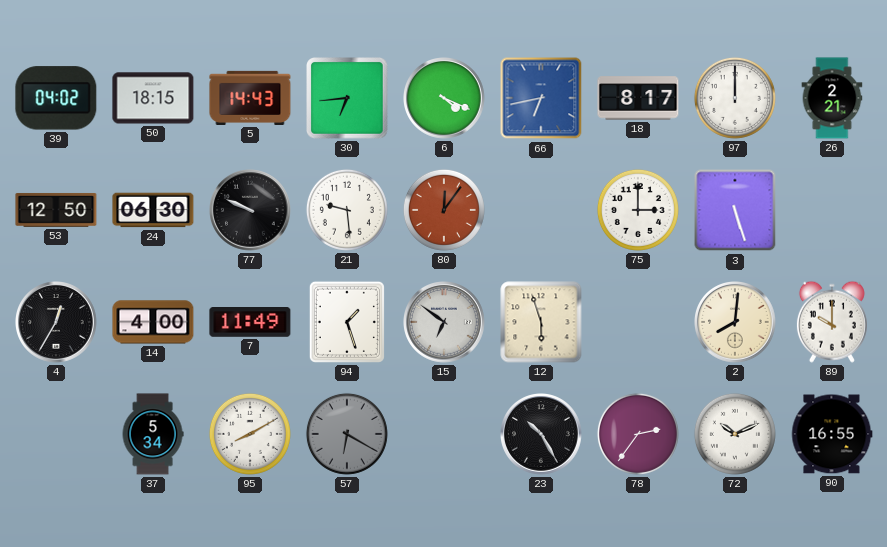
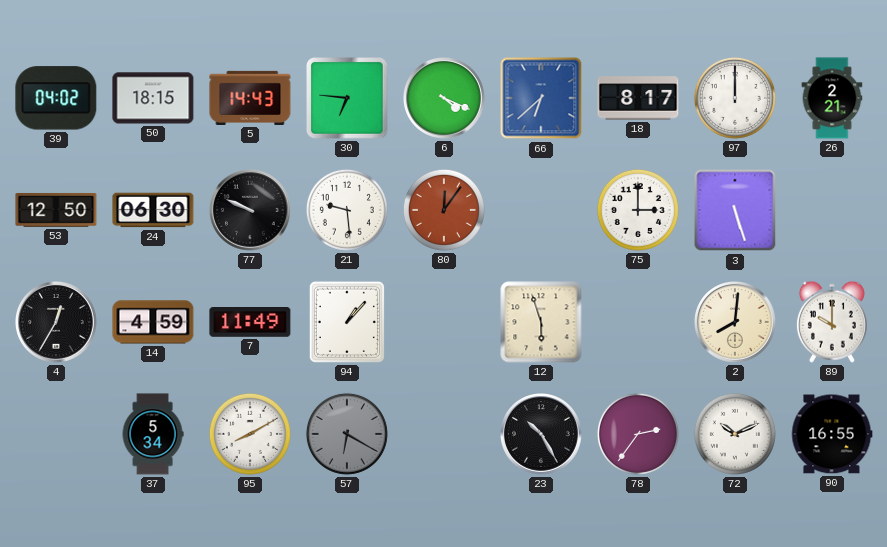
30: 6:44 -> 6:46
66: 6:43 -> 6:38
14: 4:00 -> 4:59
94: 1:27 -> 1:07
15: 6:51 -> none
